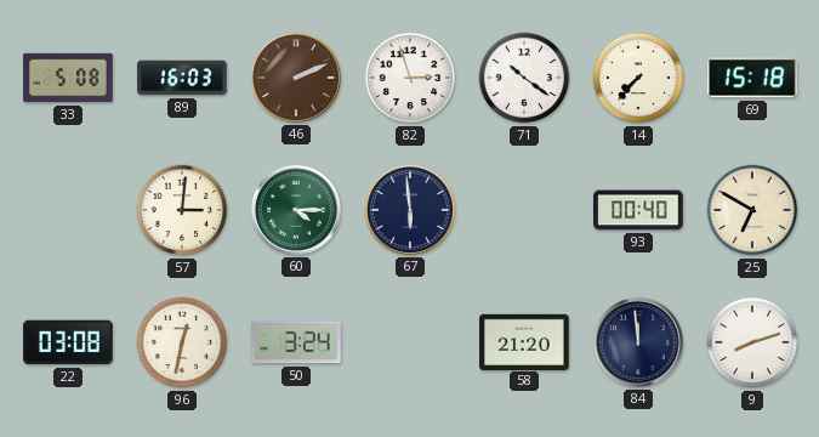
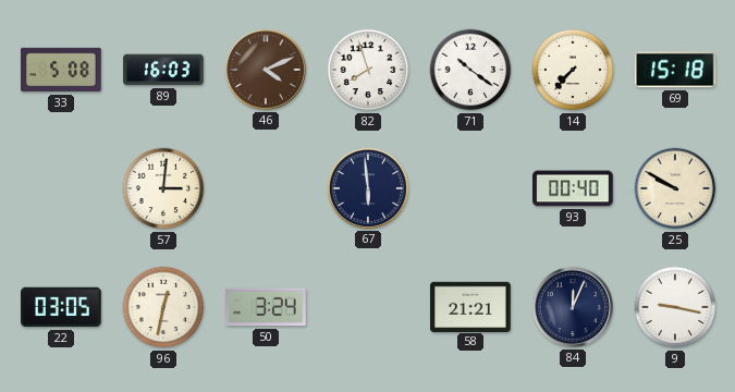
46: 2:11 -> 4:11
82: 2:57 -> 7:57
60: 4:15 -> none
25: 6:50 -> 9:50
22: 03:08 -> 03:05
58: 21:20 -> 21:21
84: 11:59 -> 12:04
9: 8:12 -> 9:17
